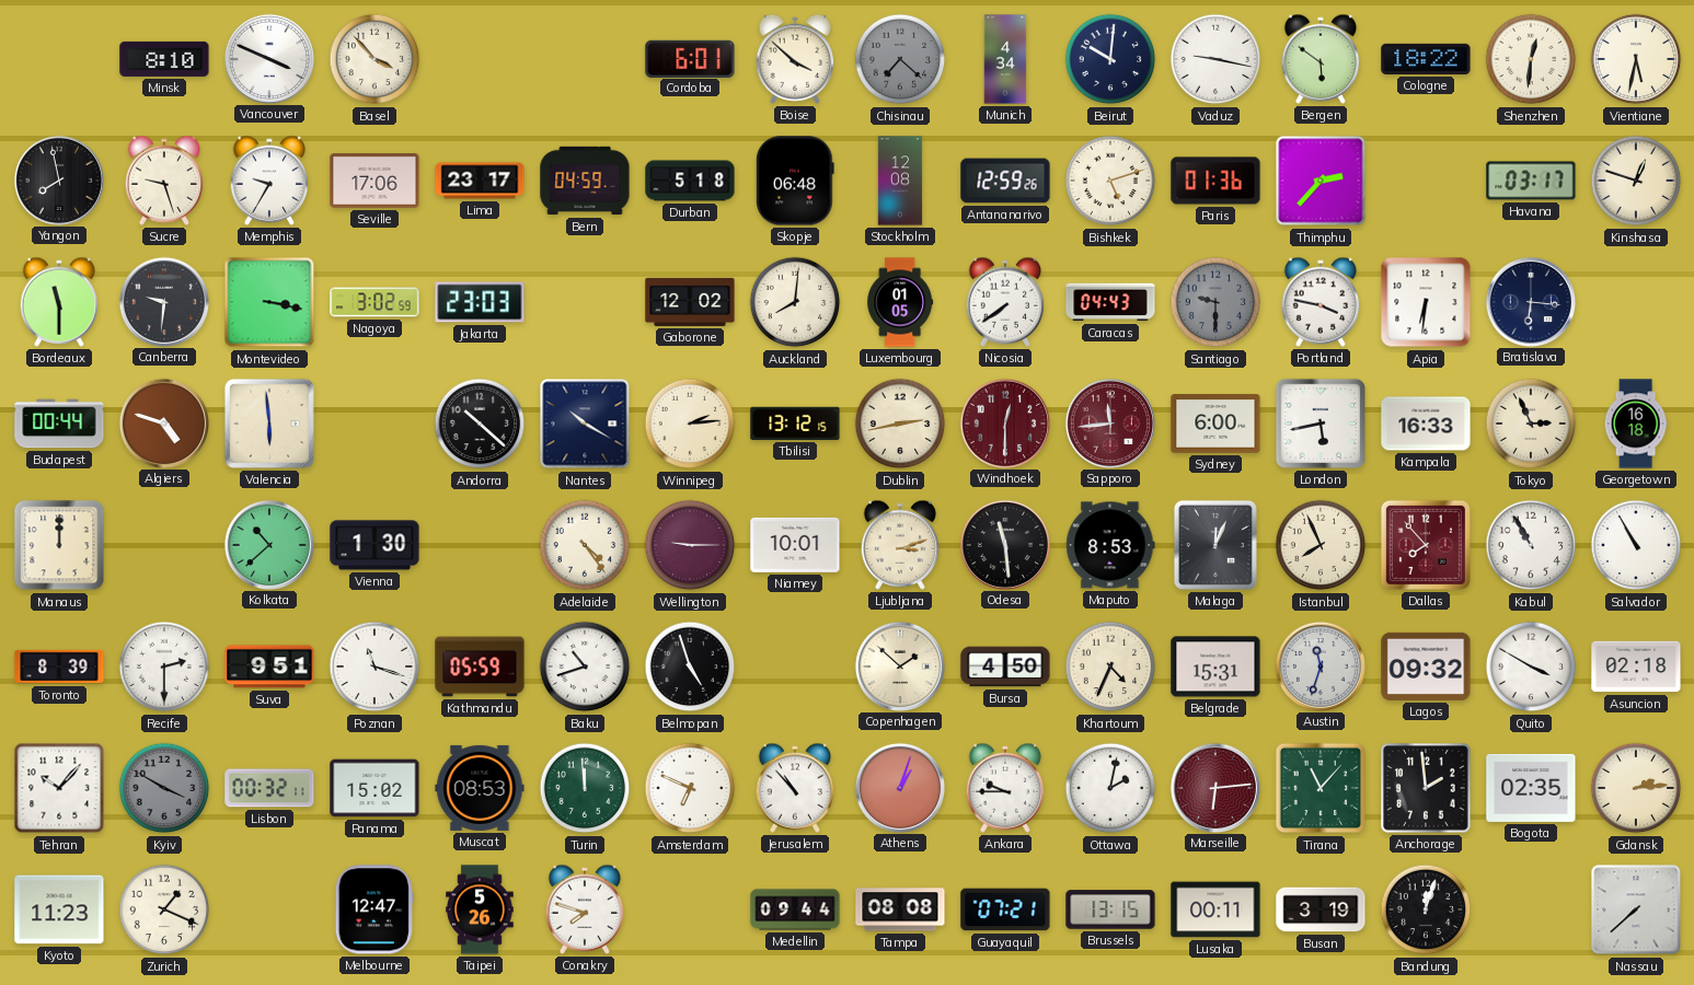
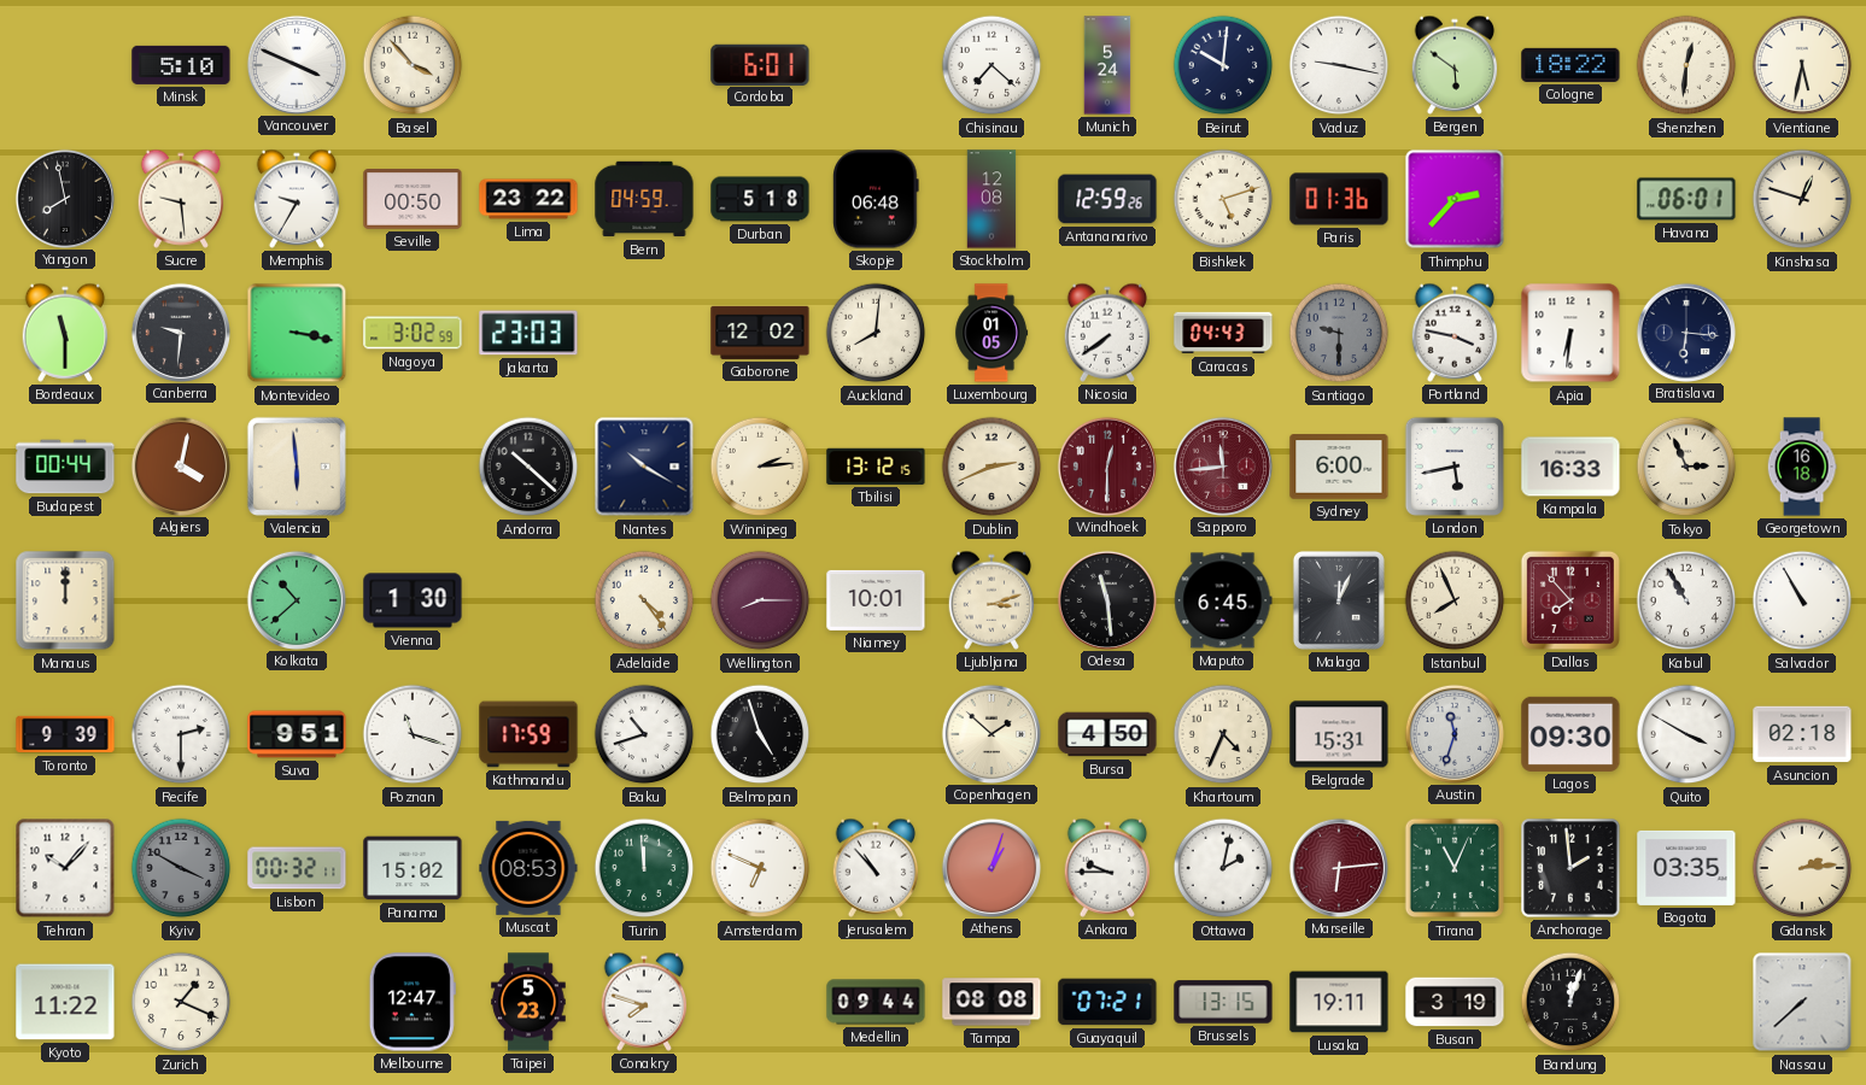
Minsk: 8:10 -> 5:10
Boise: 3:52 -> none
Chisinau dial: grey -> white
Munich: 4:34 -> 5:24
Sucre: 9:27 -> 9:29
Seville: 17:06 -> 00:50
Lima: 23:17 -> 23:22
Havana: 03:17 -> 06:01
Algiers: 4:48 -> 4:02
Dublin: 2:43 -> 2:41
Wellington: 9:15 -> 8:15
Maputo: 8:53 -> 6:45
Toronto: 8:39 -> 9:39
Kathmandu: 05:59 -> 17:59
Lagos: 09:32 -> 09:30
Tirana: 11:07 -> 11:04
Bogota: 02:35 -> 03:35
Kyoto: 11:23 -> 11:22
Taipei: 5:26 -> 5:23
Lusaka: 00:11 -> 19:11
